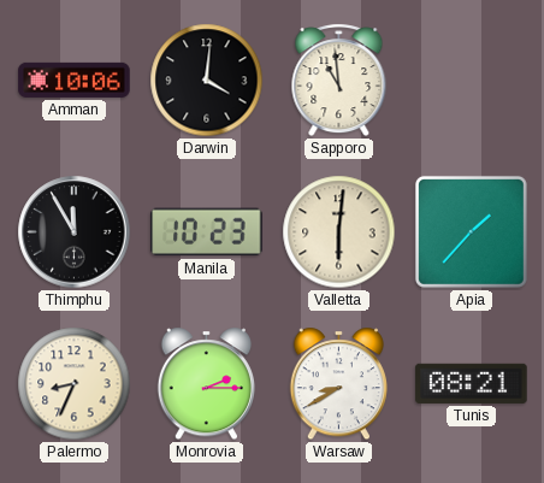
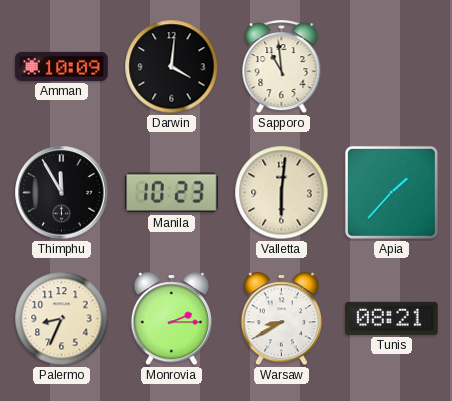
Amman: 10:06 -> 10:09
